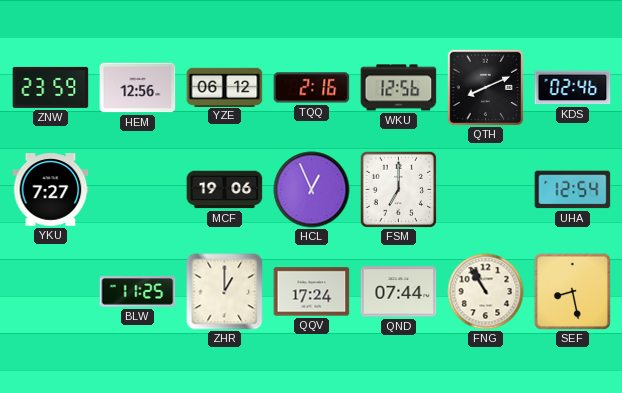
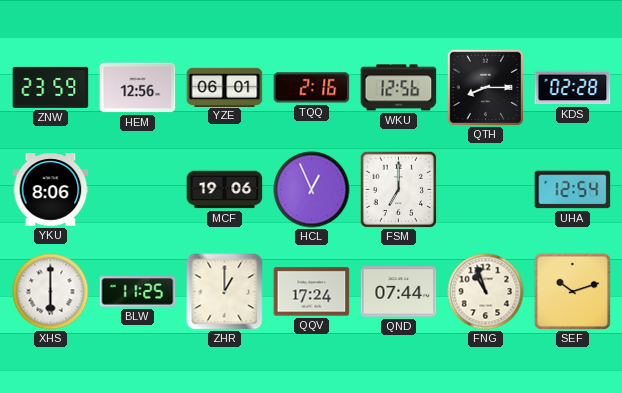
YZE: 06:12 -> 06:01
QTH: 8:11 -> 8:15
KDS: 02:46 -> 02:28
YKU: 7:27 -> 8:06
XHS: none -> 6:00
FNG: 10:55 -> 10:57
SEF: 8:28 -> 10:12
